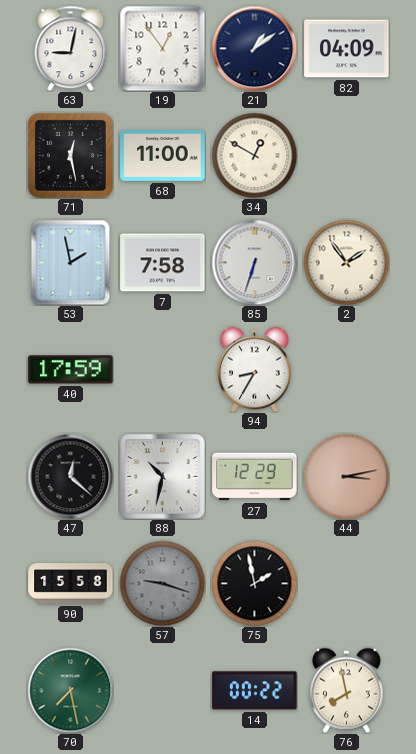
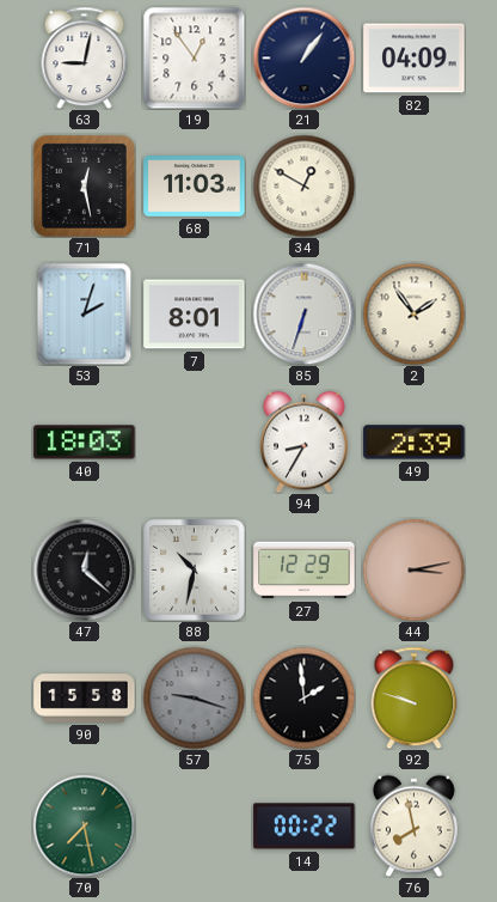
21: 1:09 -> 1:06
68: 11:00 -> 11:03
53: 1:58 -> 2:03
7: 7:58 -> 8:01
40: 17:59 -> 18:03
49: none -> 2:39
75: 1:58 -> 1:59
92: none -> 9:48
